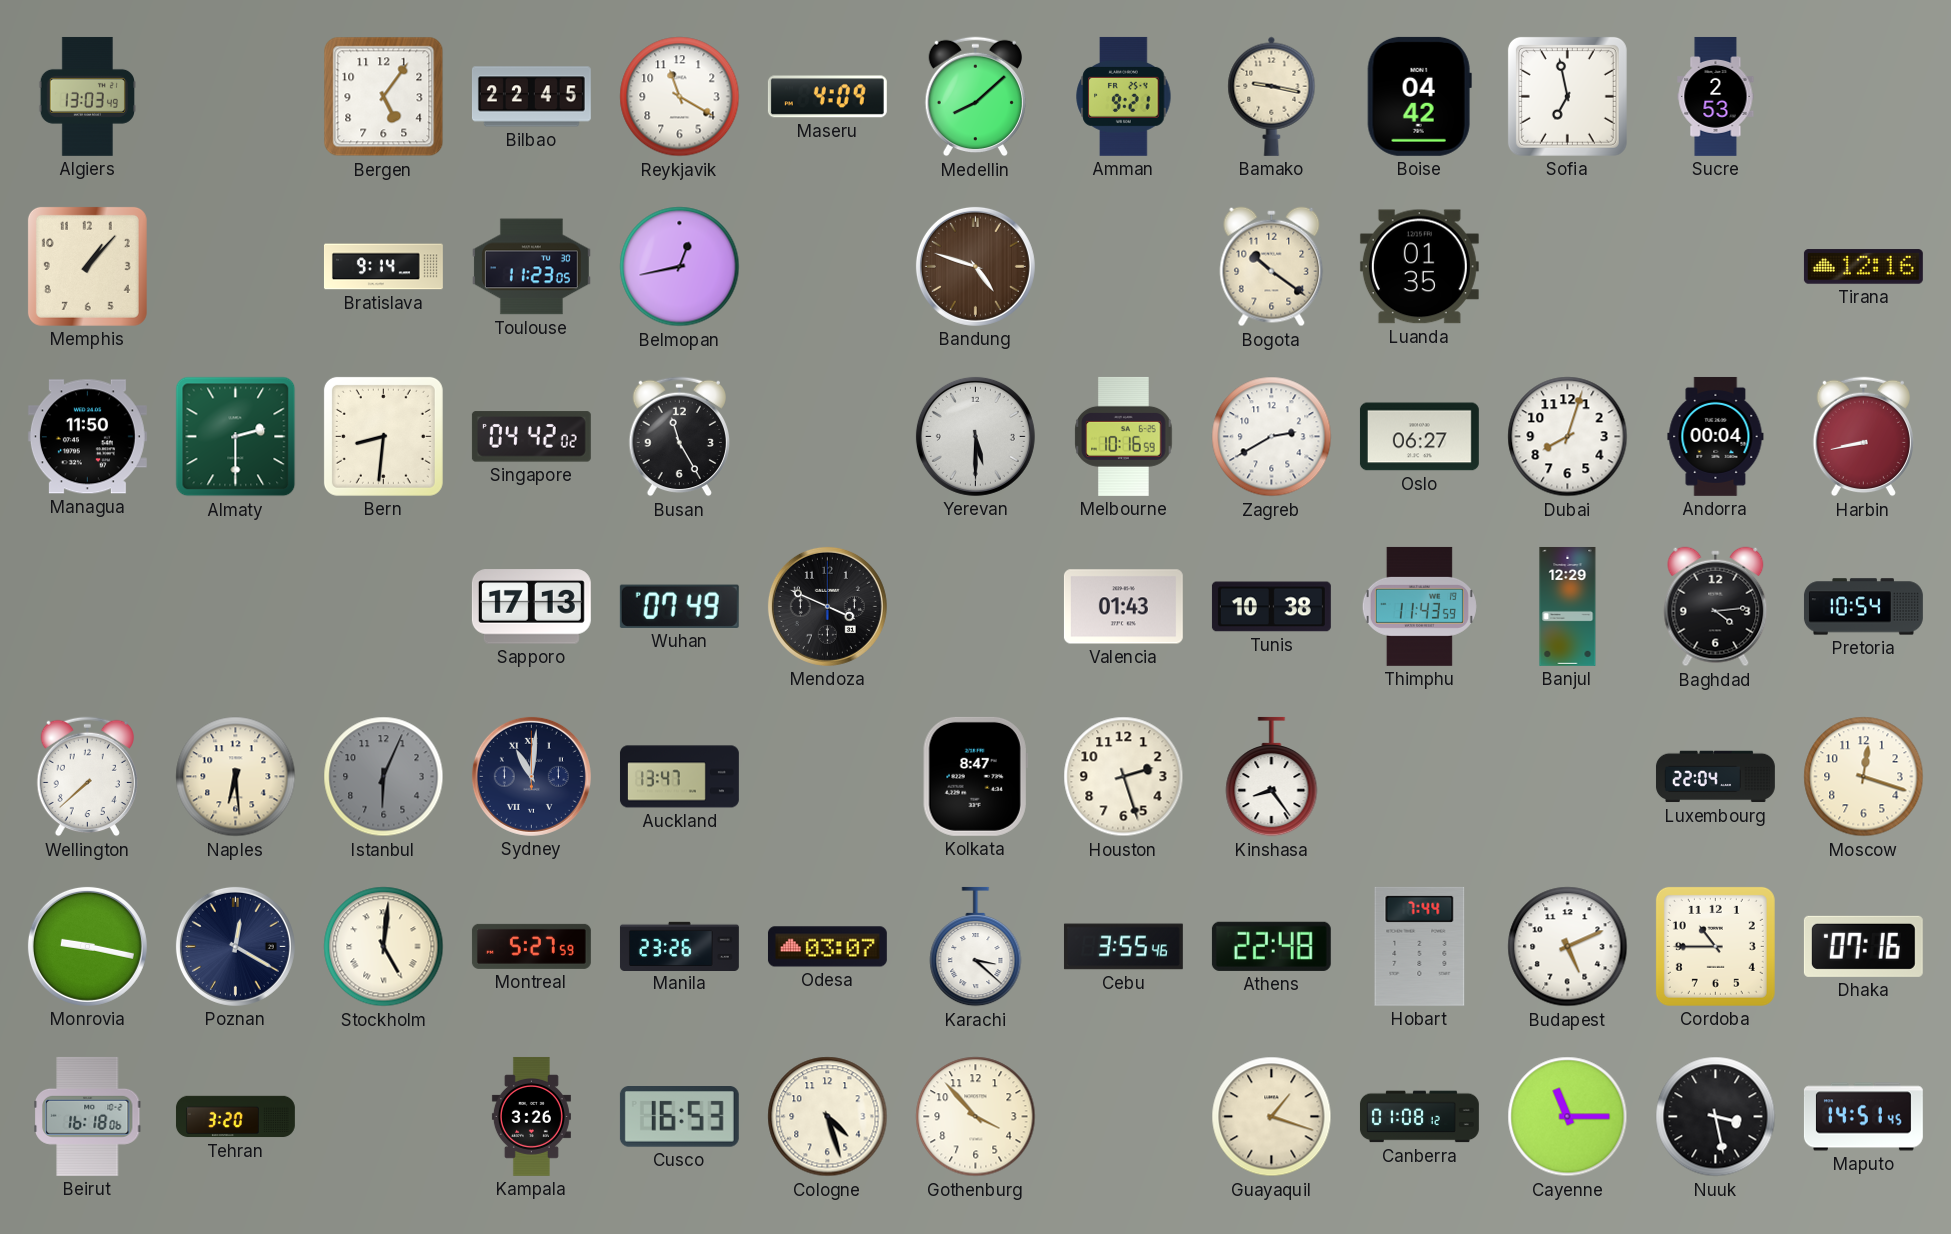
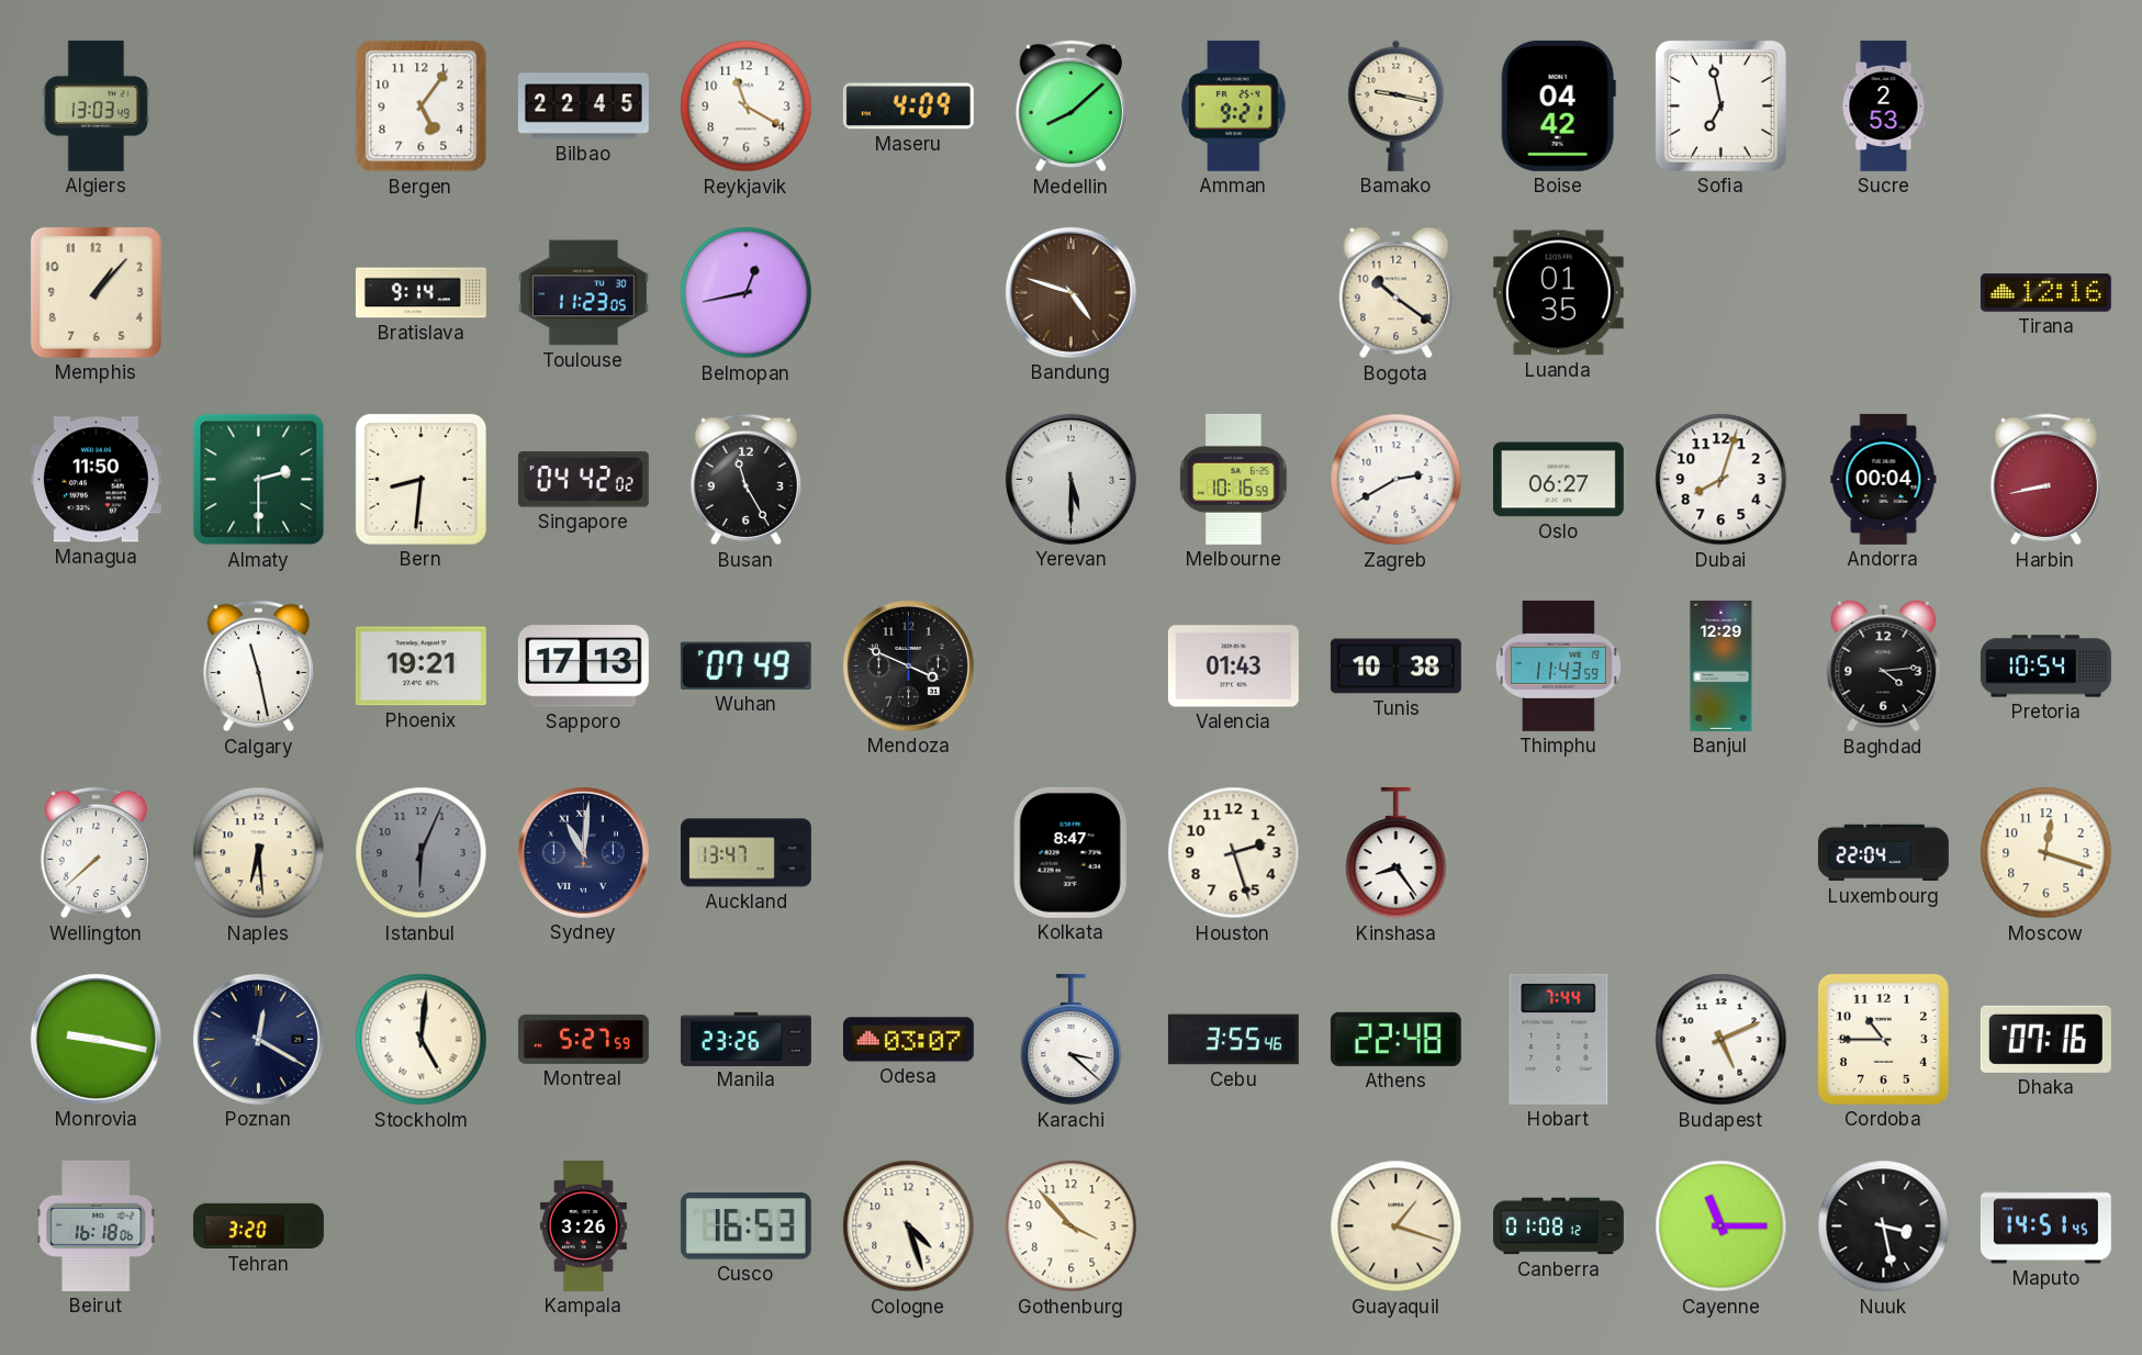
Calgary: none -> 11:28
Phoenix: none -> 19:21
